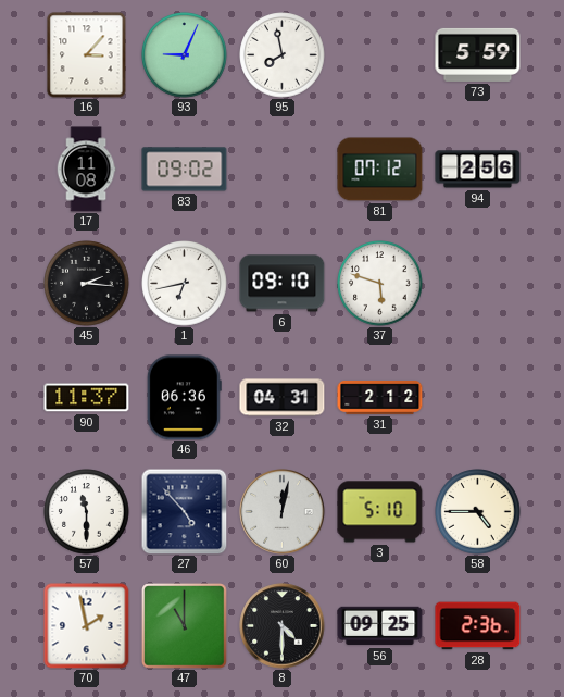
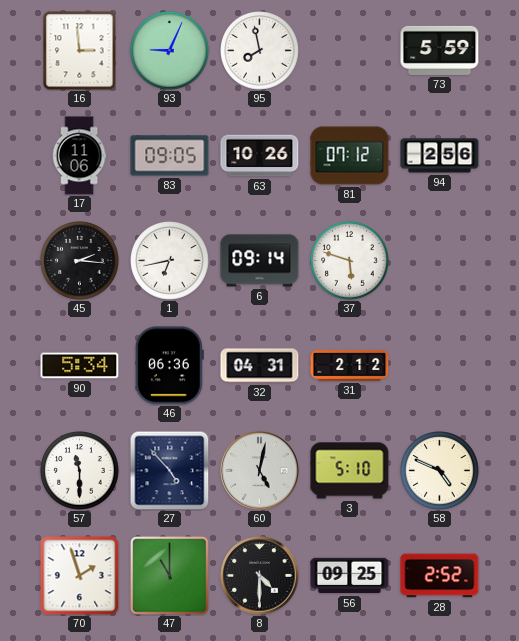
16: 3:07 -> 2:59
17: 11:08 -> 11:06
83: 09:02 -> 09:05
63: none -> 10:26
6: 09:10 -> 09:14
90: 11:37 -> 5:34
60: 12:02 -> 5:02
58: 4:45 -> 4:49
70: 1:58 -> 1:57
28: 2:36 -> 2:52
